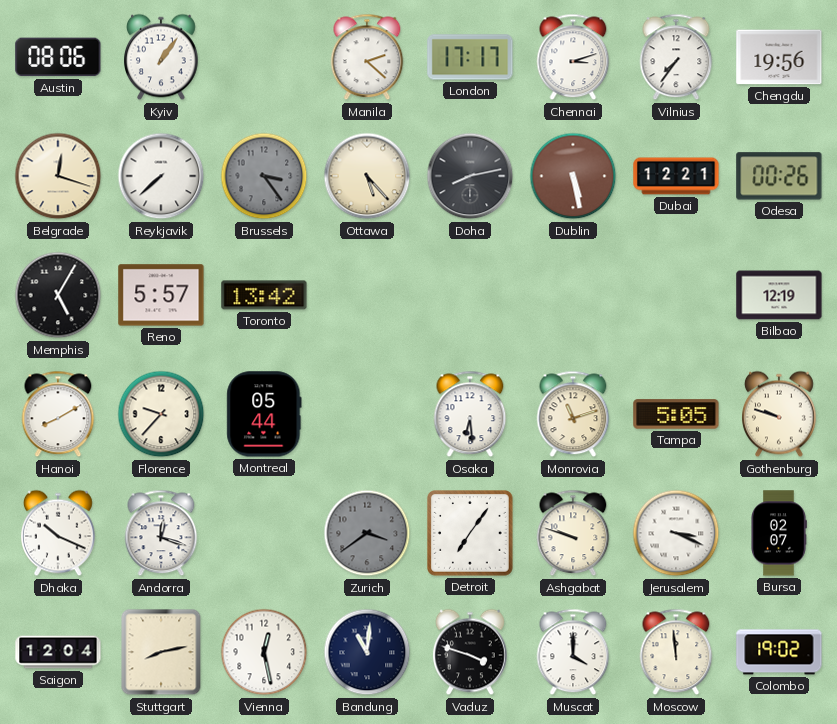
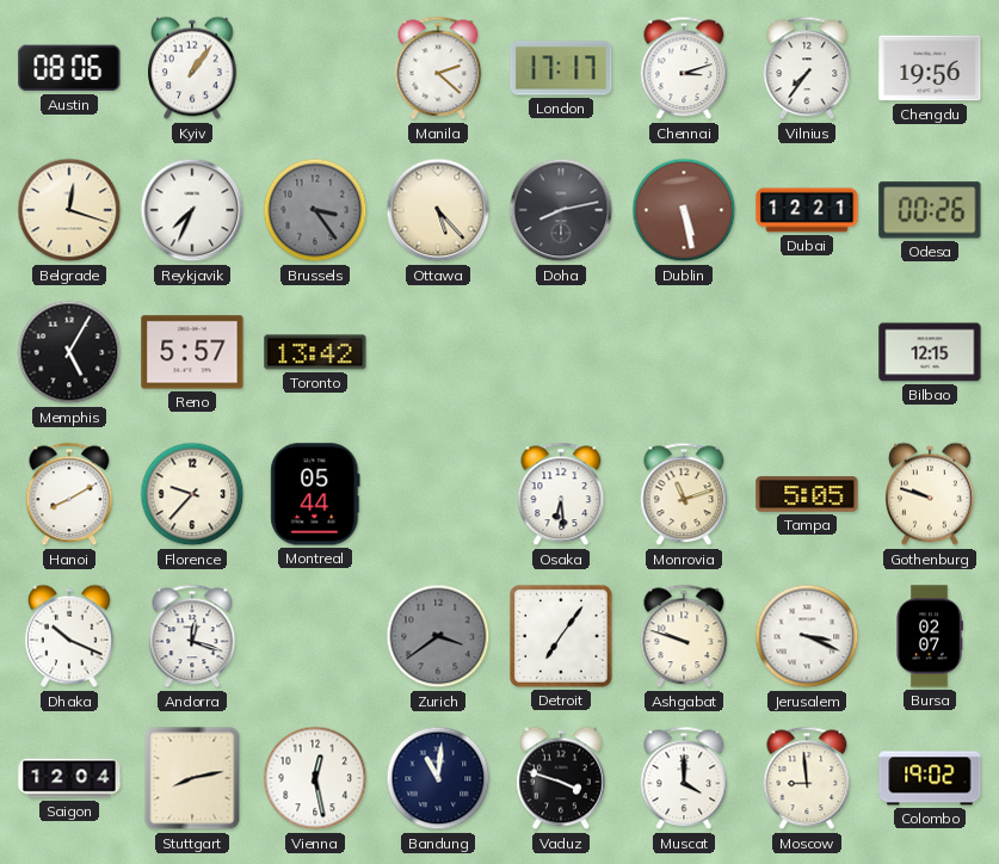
Reykjavik: 7:38 -> 7:34
Bilbao: 12:19 -> 12:15
Moscow: 11:59 -> 8:59
